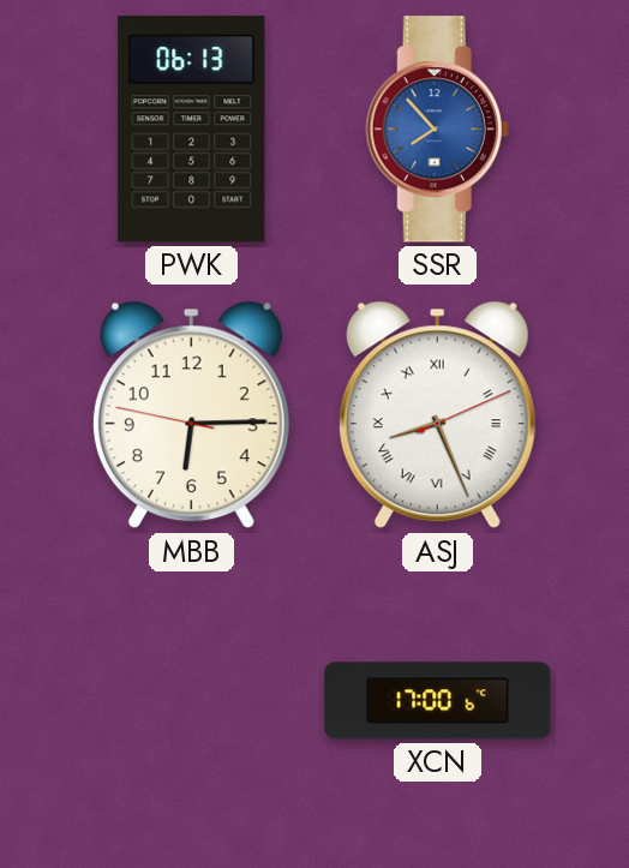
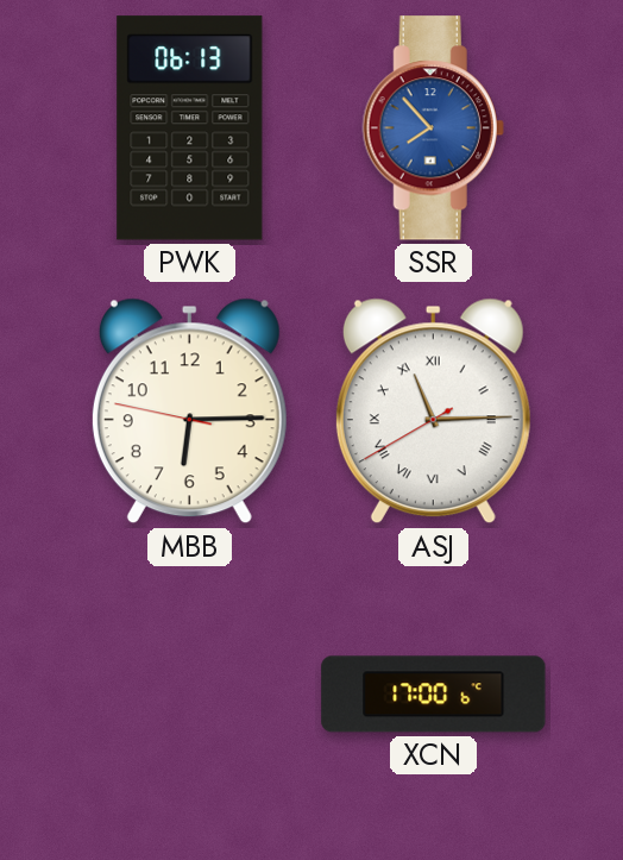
ASJ: 8:26 -> 11:14
